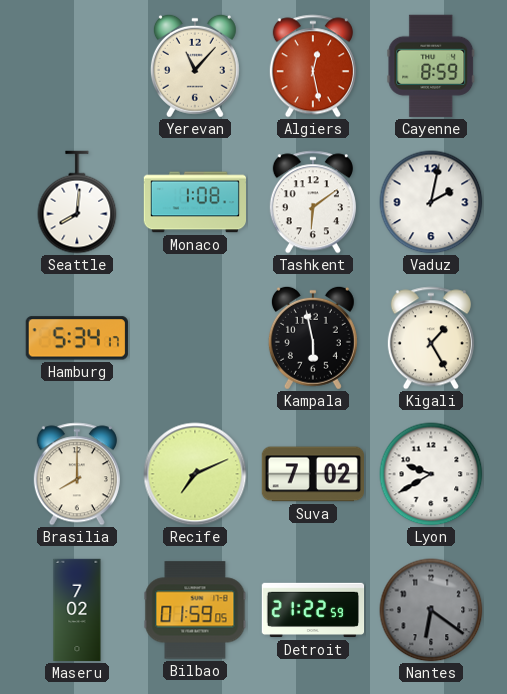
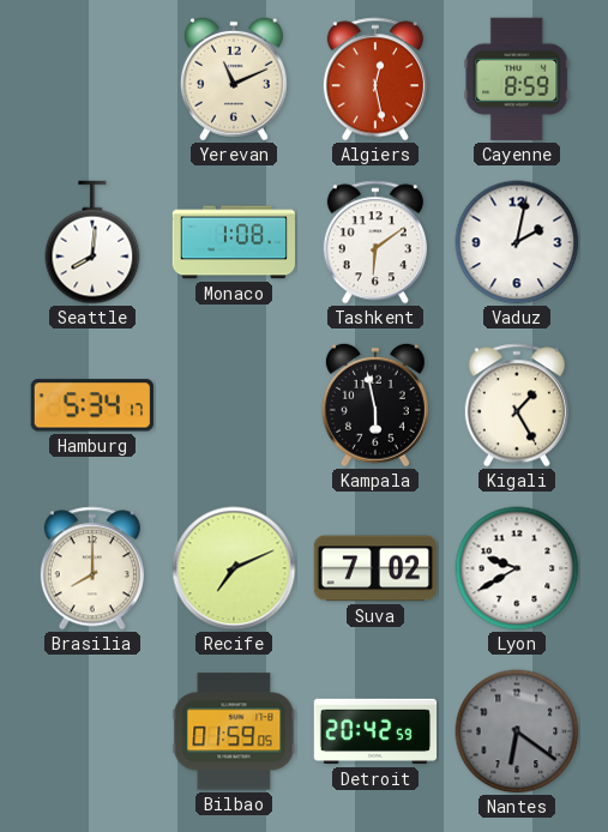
Yerevan: 11:07 -> 11:11
Maseru: 7:02 -> none
Detroit: 21:22 -> 20:42
